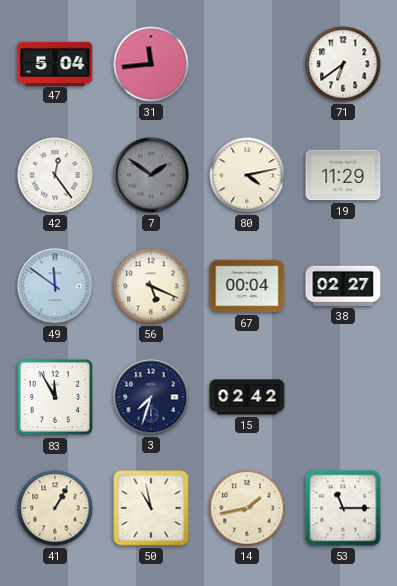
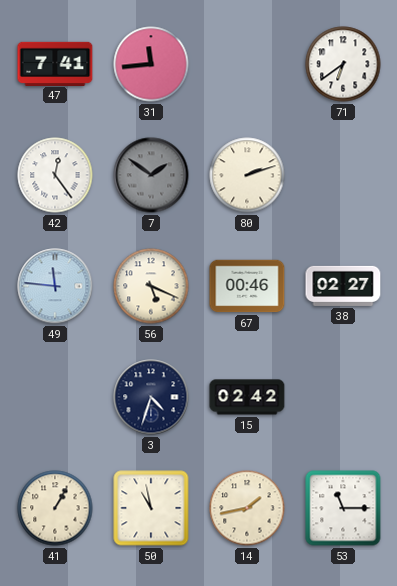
47: 5:04 -> 7:41
80: 4:13 -> 2:12
19: 11:29 -> none
49: 11:51 -> 11:46
67: 00:04 -> 00:46
83: 11:55 -> none
3: 7:33 -> 4:33
